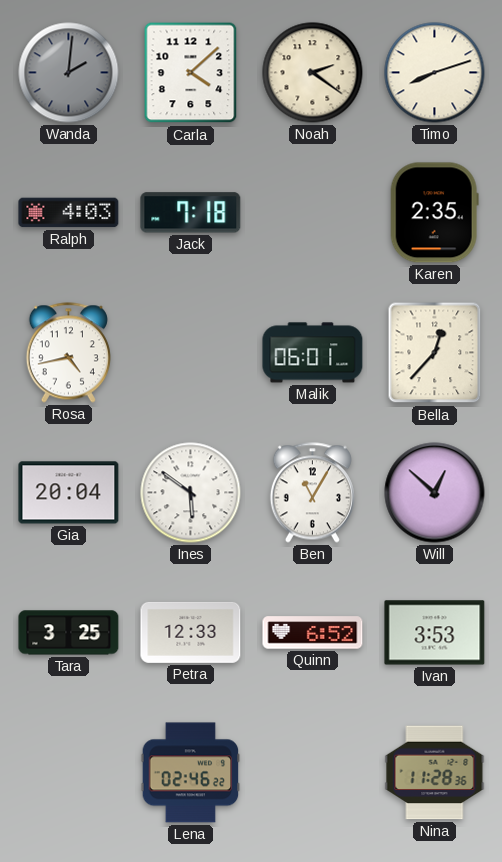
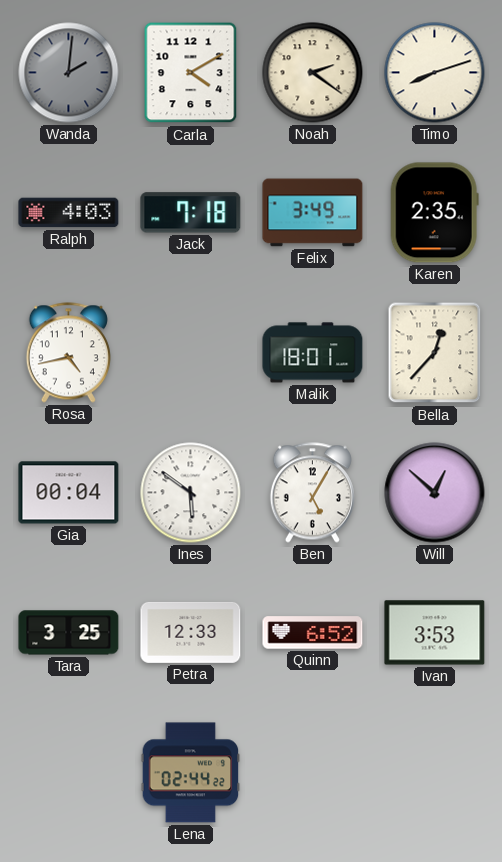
Carla: 4:08 -> 4:10
Felix: none -> 3:49
Malik: 06:01 -> 18:01
Gia: 20:04 -> 00:04
Ben: 11:05 -> 5:05
Lena: 02:46 -> 02:44
Nina: 11:28 -> none
